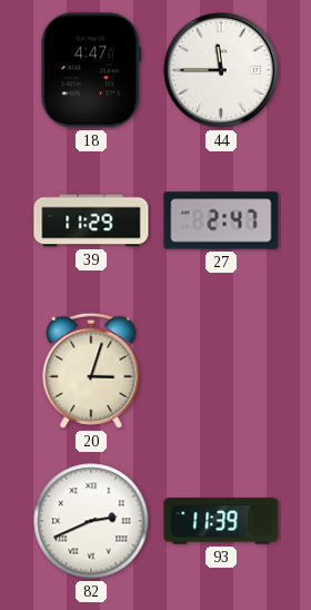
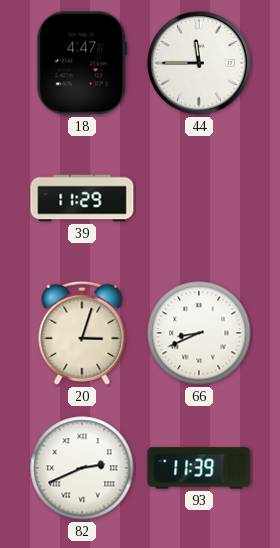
27: 2:47 -> none
66: none -> 8:41
